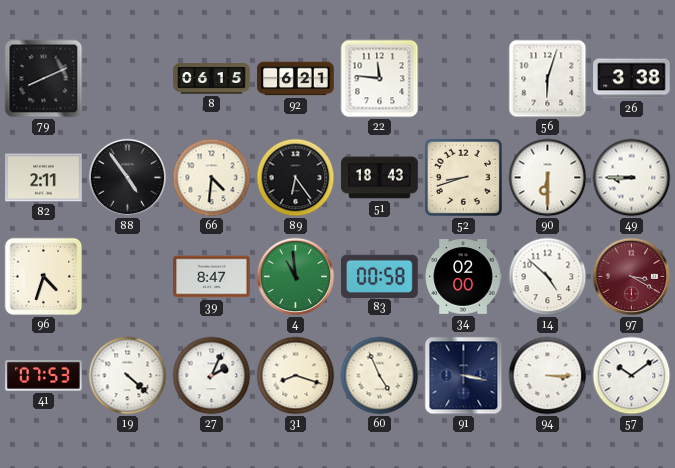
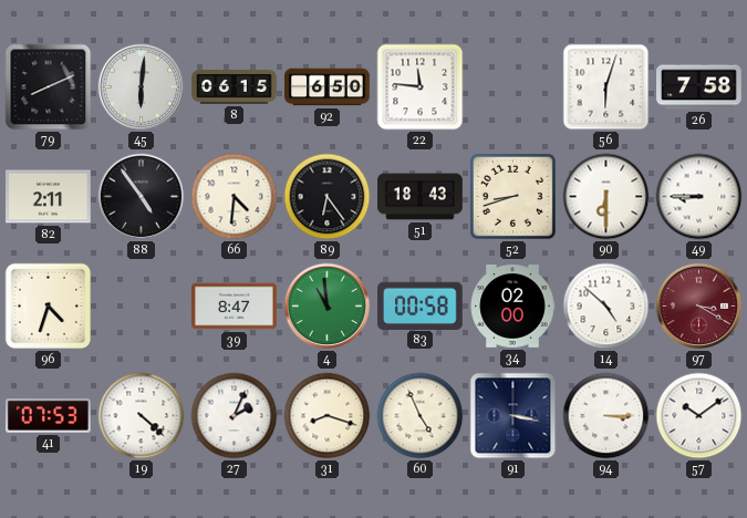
45: none -> 6:01
92: 6:21 -> 6:50
26: 3:38 -> 7:58
